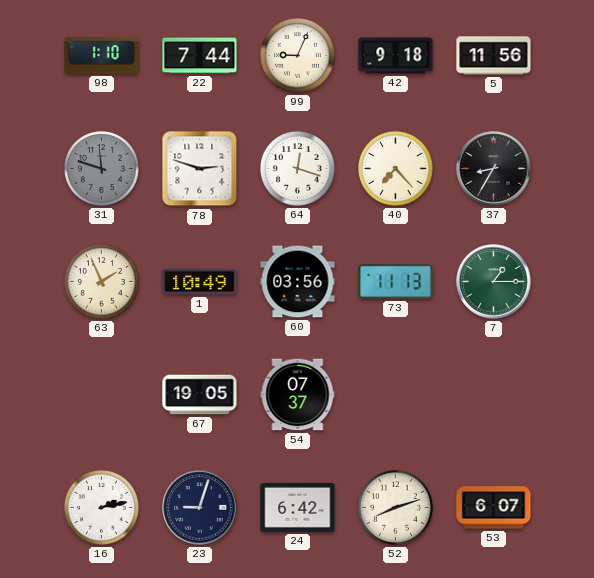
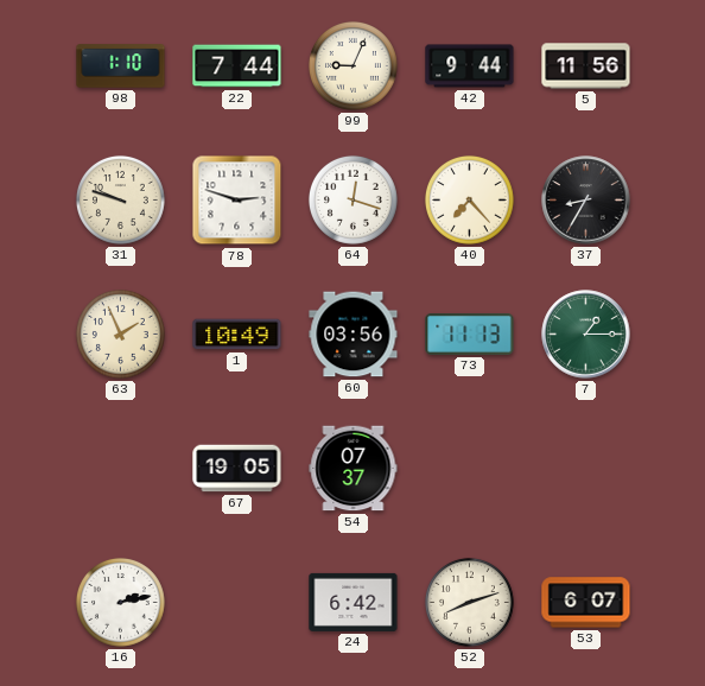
42: 9:18 -> 9:44
31: 11:48 -> 9:48
31 dial: grey -> cream
23: 9:03 -> none
